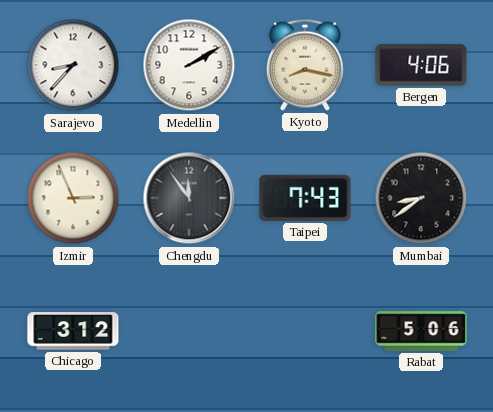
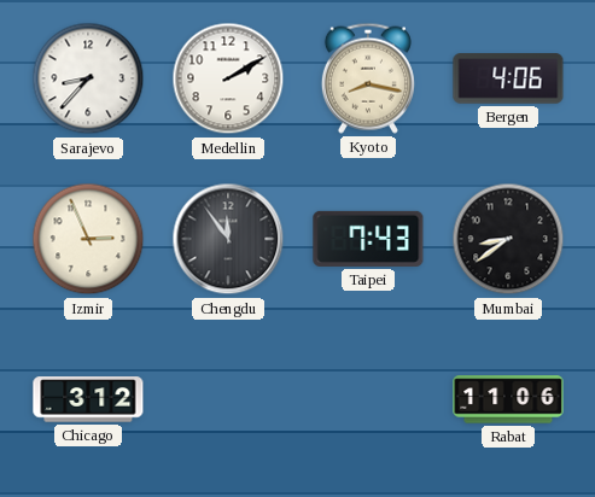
Rabat: 5:06 -> 11:06
